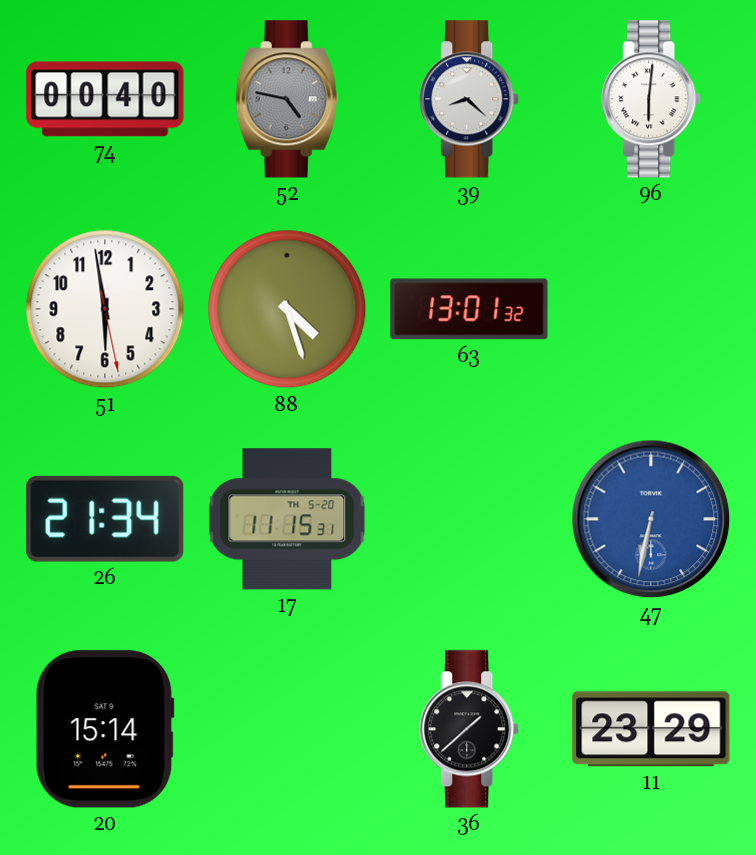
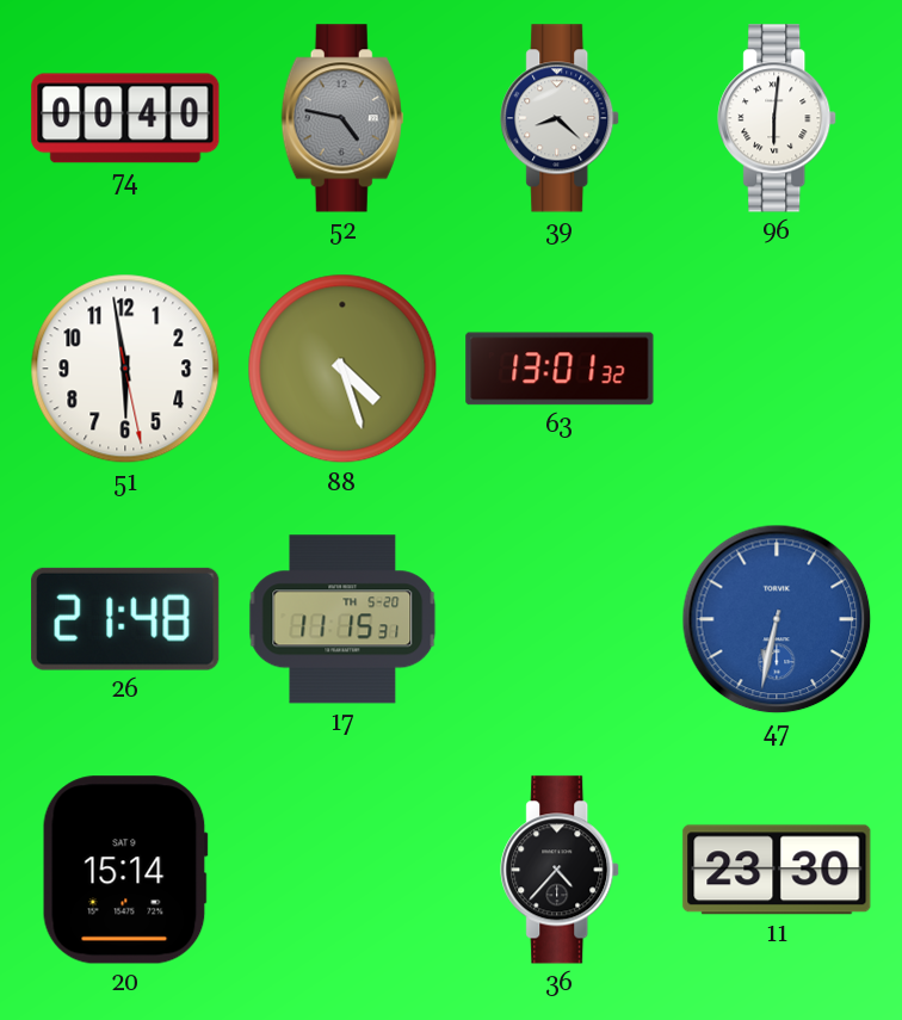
26: 21:34 -> 21:48
36: 1:38 -> 4:37
11: 23:29 -> 23:30
